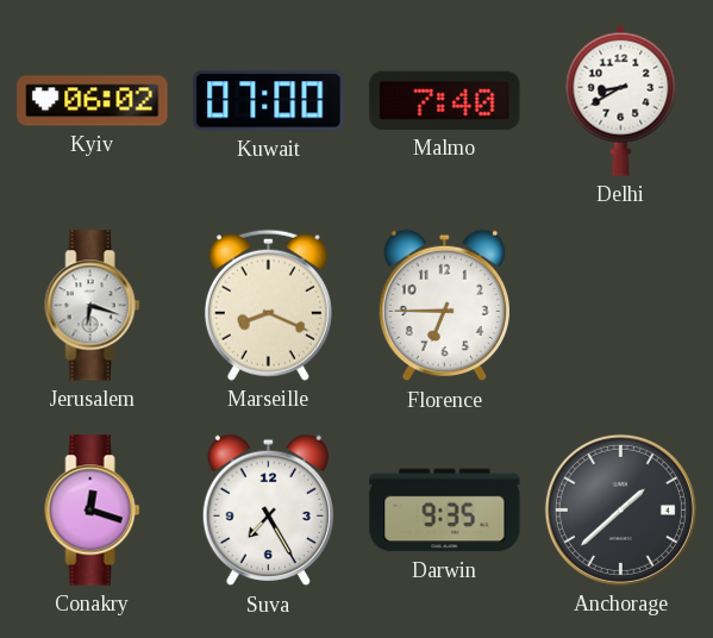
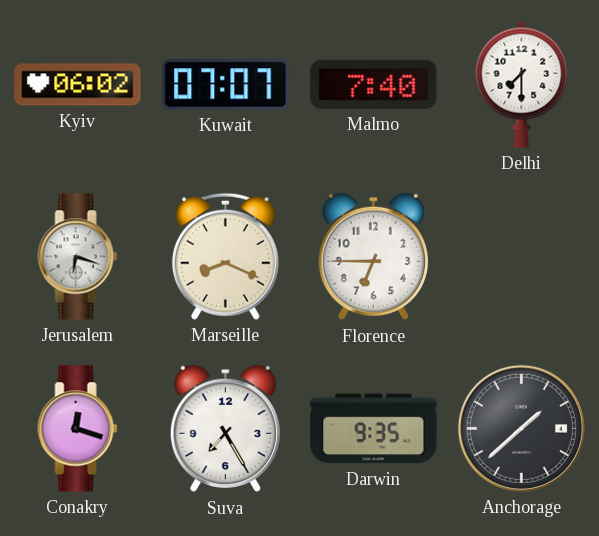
Kuwait: 07:00 -> 07:07
Delhi: 8:40 -> 7:30
